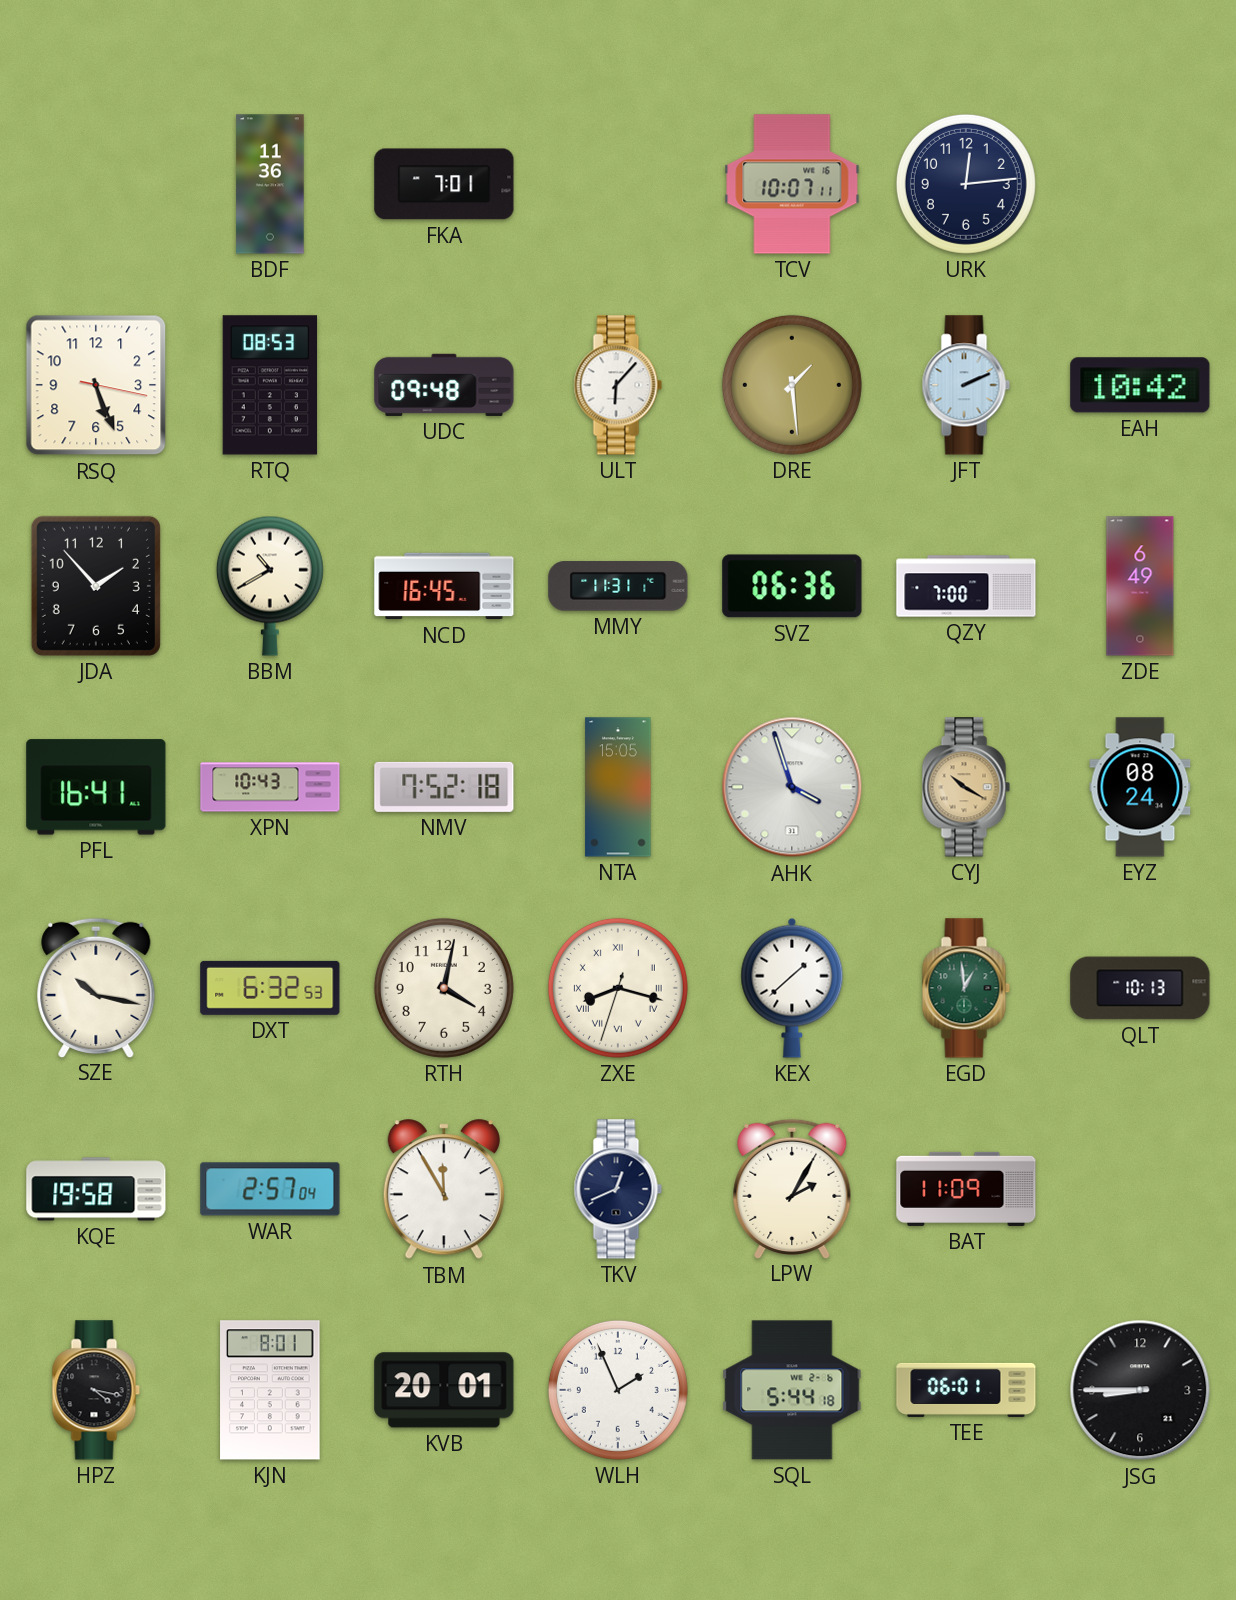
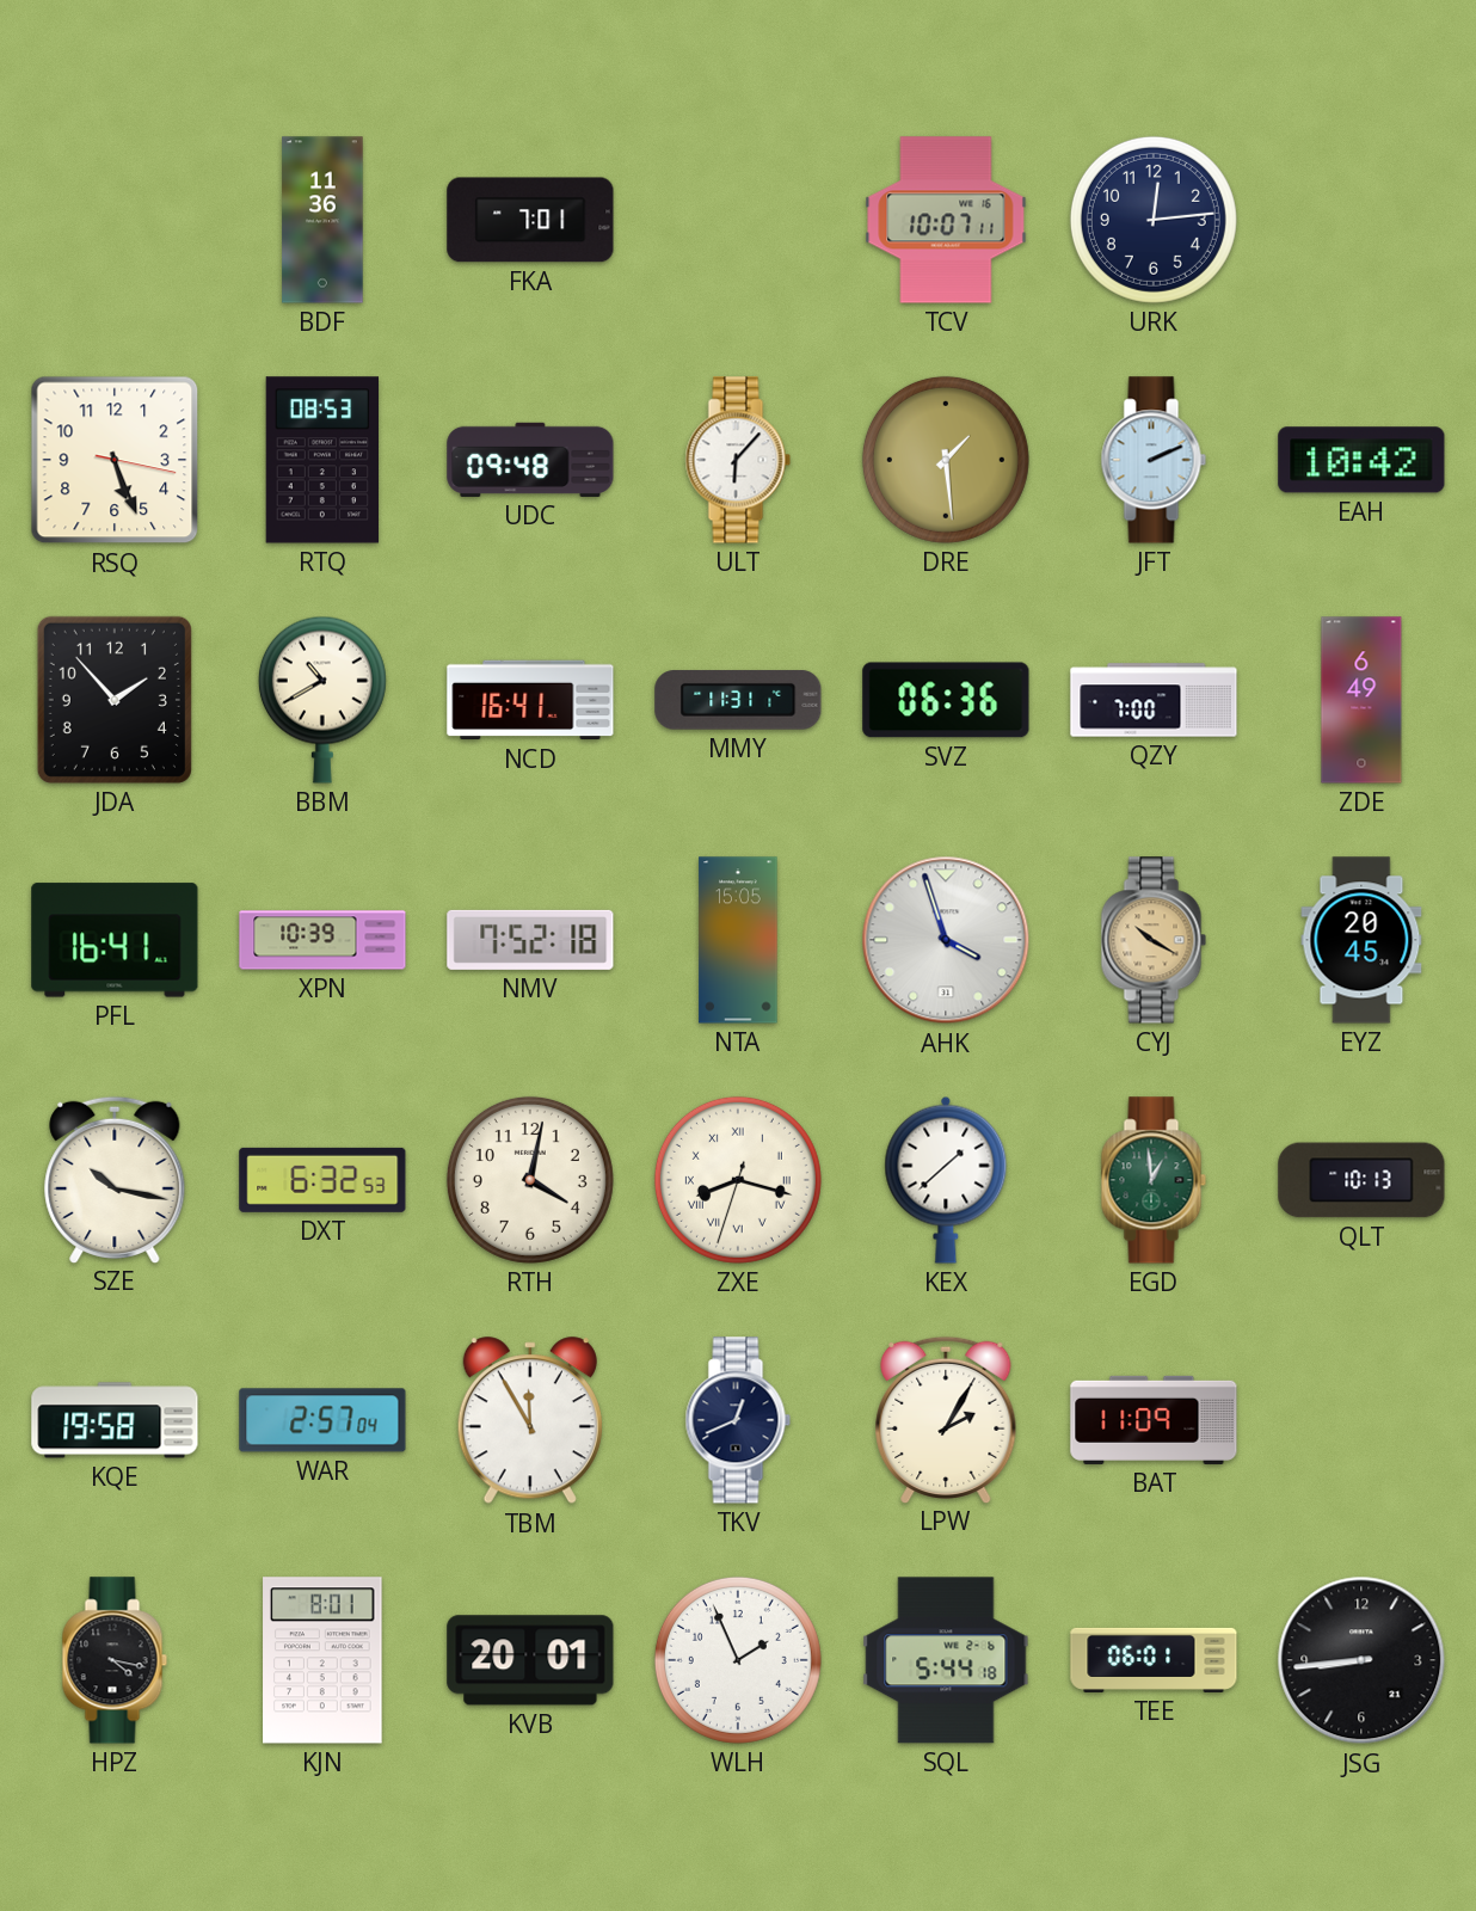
NCD: 16:45 -> 16:41
XPN: 10:43 -> 10:39
EYZ: 08:24 -> 20:45
JSG: 8:45 -> 8:44
